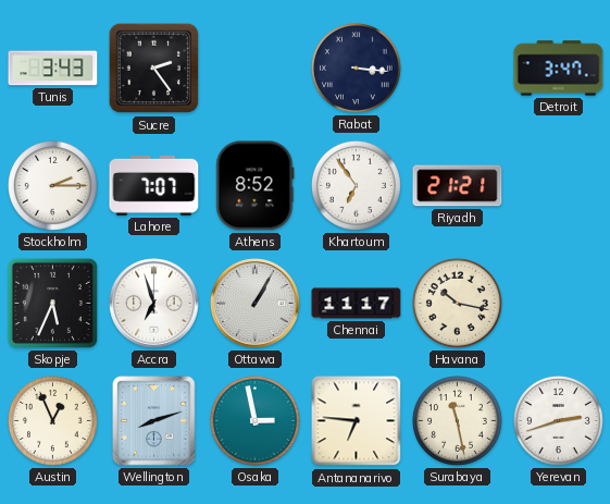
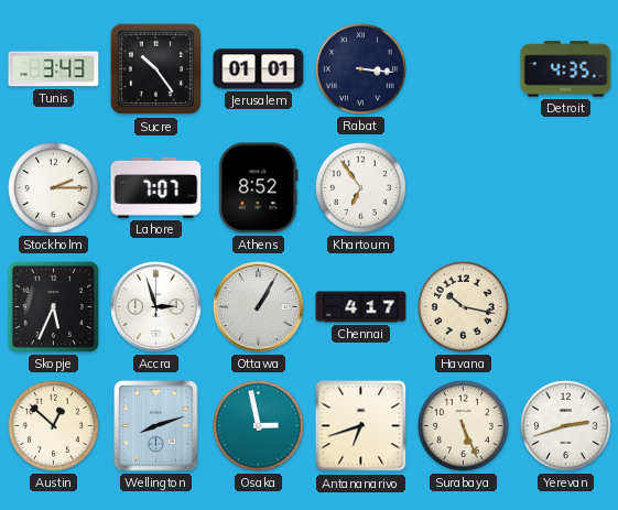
Sucre: 2:24 -> 10:24
Jerusalem: none -> 01:01
Detroit: 3:47 -> 4:35
Riyadh: 21:21 -> none
Accra: 6:57 -> 2:57
Chennai: 11:17 -> 4:17
Austin: 12:56 -> 12:52
Antananarivo: 6:46 -> 6:42
Surabaya: 11:28 -> 5:26
